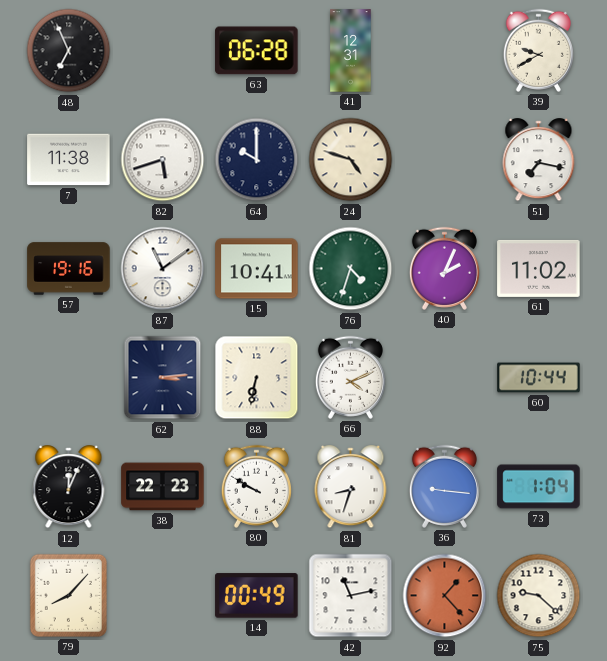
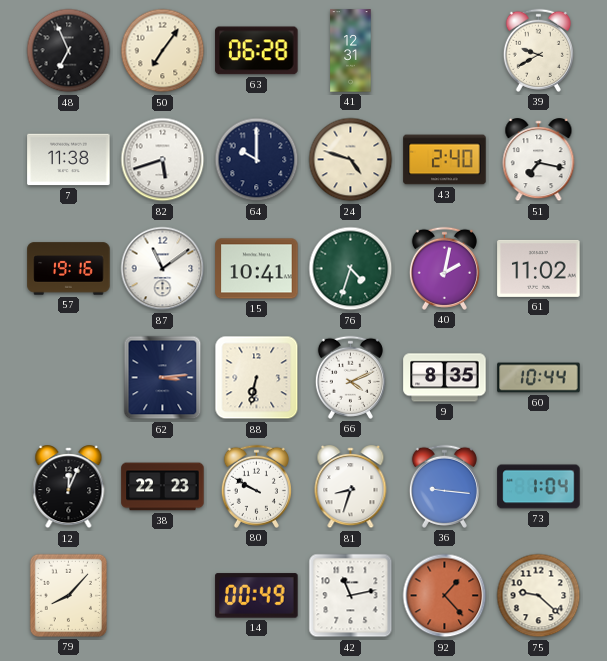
50: none -> 7:06
43: none -> 2:40
40: 2:04 -> 2:02
9: none -> 8:35
